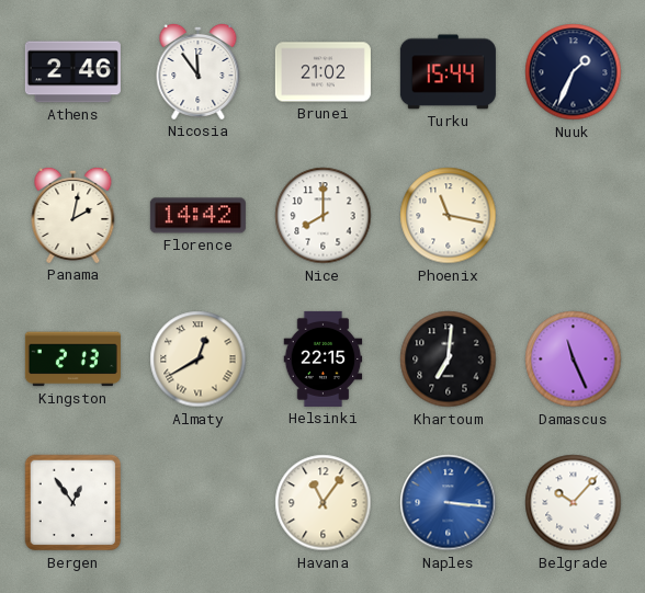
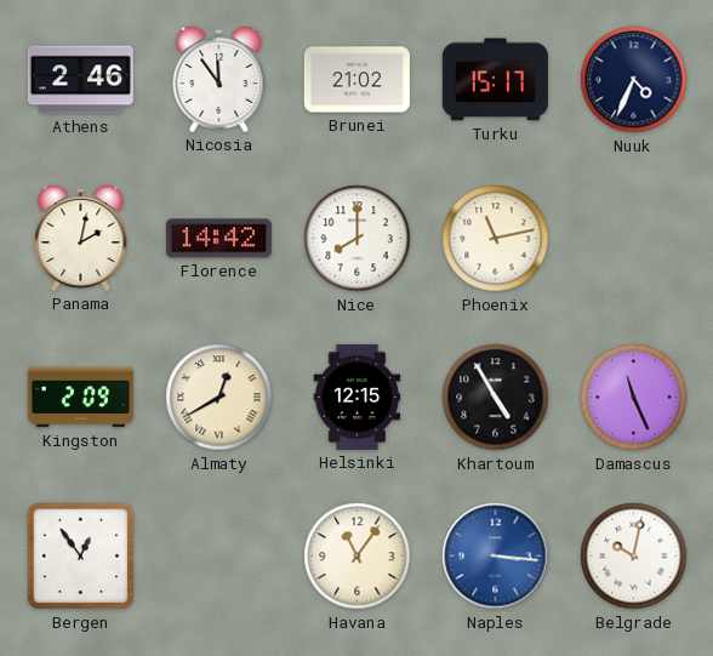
Turku: 15:44 -> 15:17
Nuuk: 1:34 -> 4:34
Phoenix: 11:17 -> 11:13
Kingston: 2:13 -> 2:09
Helsinki: 22:15 -> 12:15
Khartoum: 7:01 -> 4:55
Belgrade: 10:07 -> 10:02
